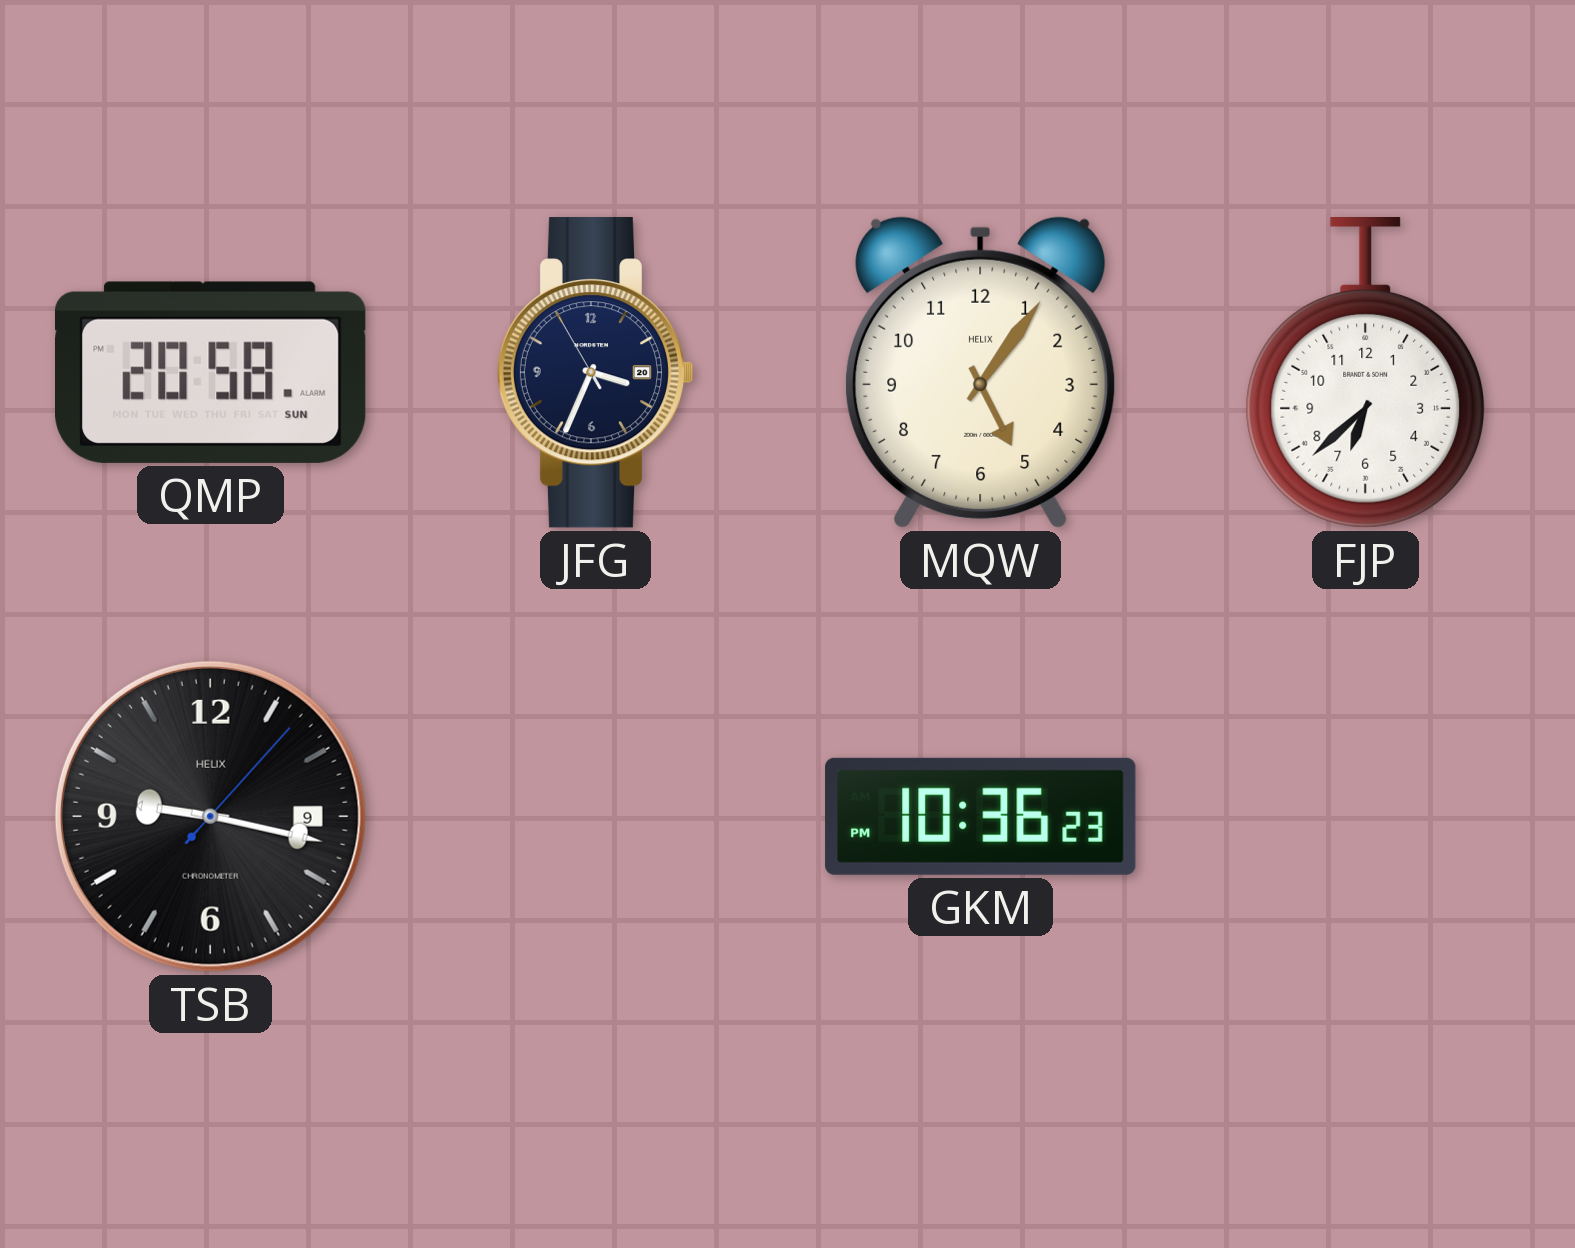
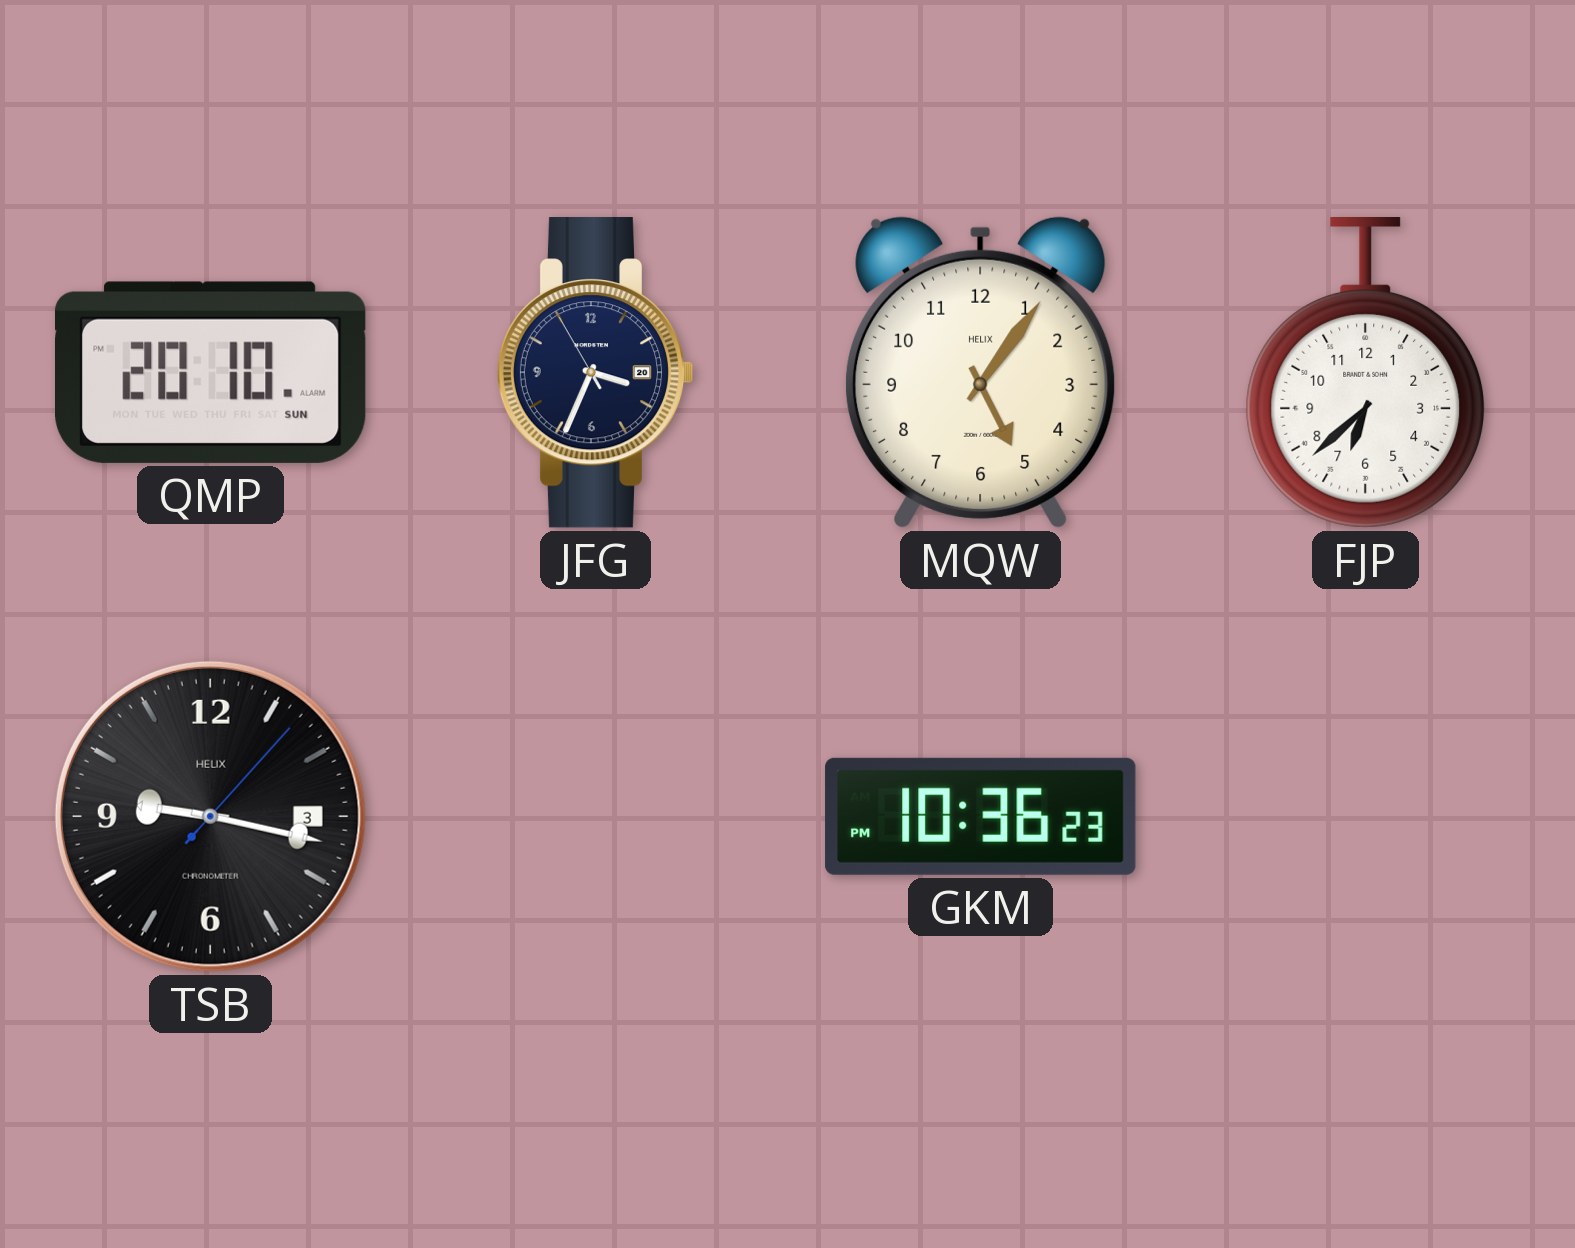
QMP: 20:58 -> 20:10
TSB date: 9 -> 3
